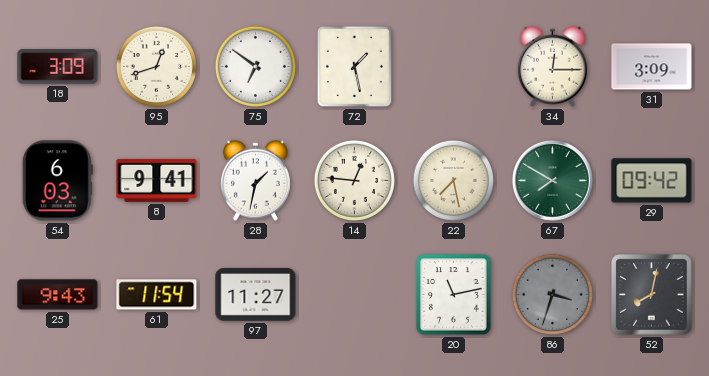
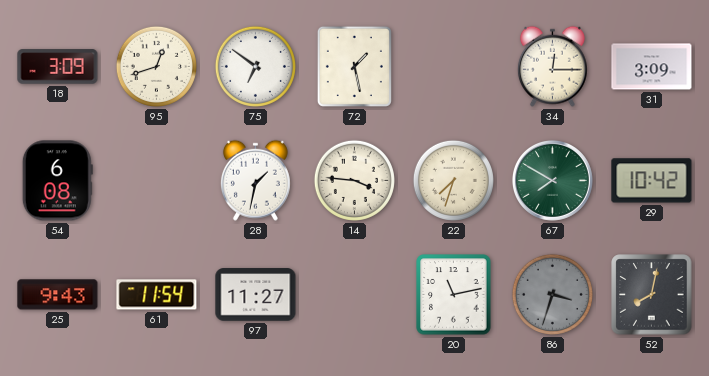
54: 6:03 -> 6:08
8: 9:41 -> none
14: 12:46 -> 3:46
22: 7:28 -> 7:33
29: 09:42 -> 10:42
